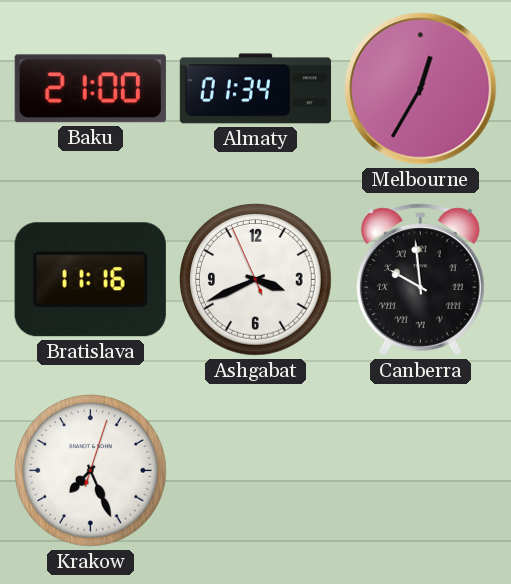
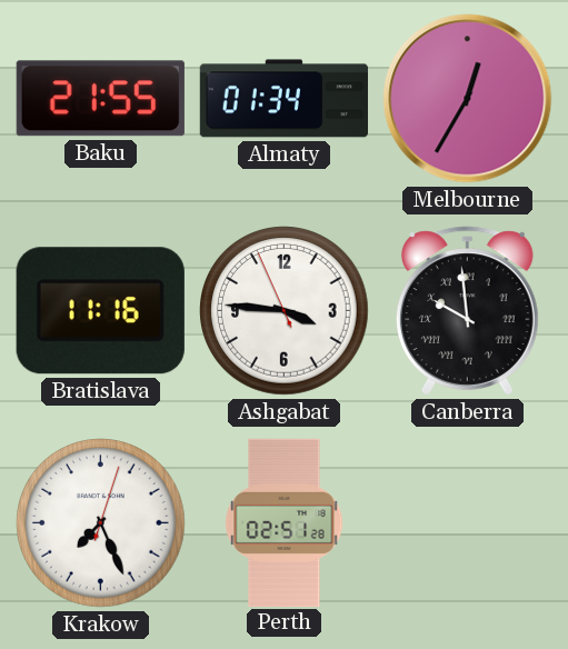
Baku: 21:00 -> 21:55
Ashgabat: 3:40 -> 3:45
Perth: none -> 02:51
